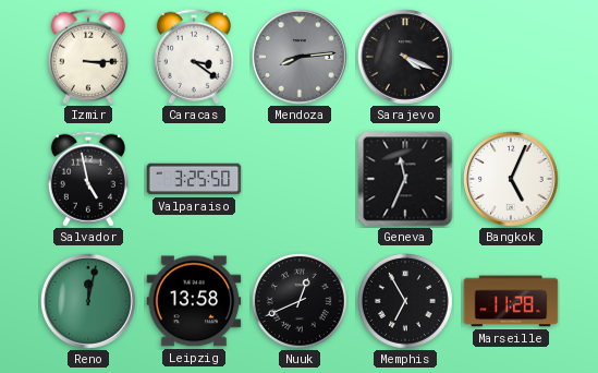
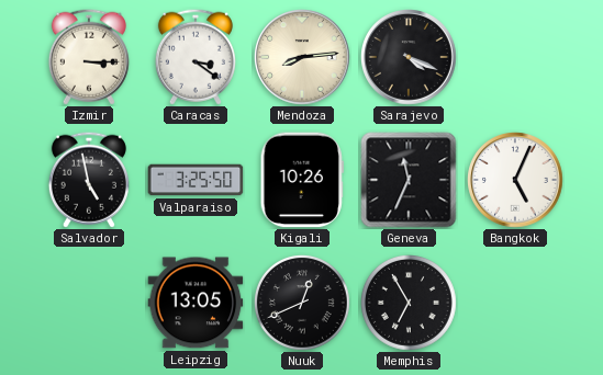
Mendoza dial: grey -> cream
Kigali: none -> 10:26
Reno: 12:02 -> none
Leipzig: 13:58 -> 13:05
Marseille: 11:28 -> none
